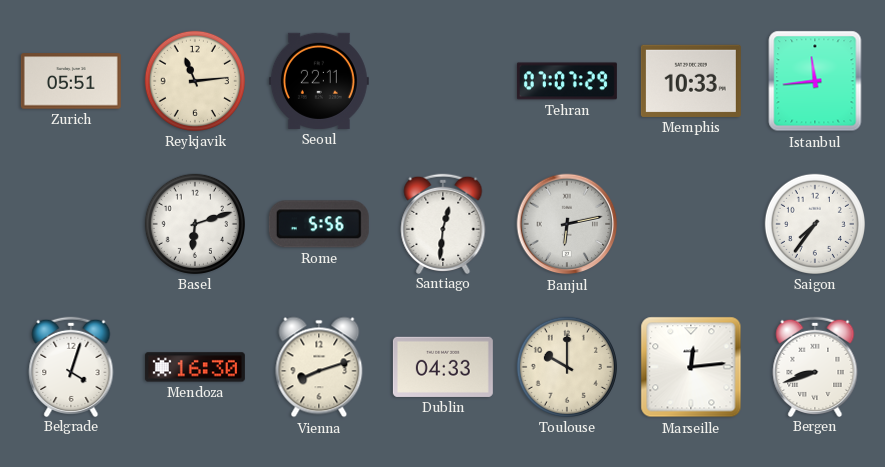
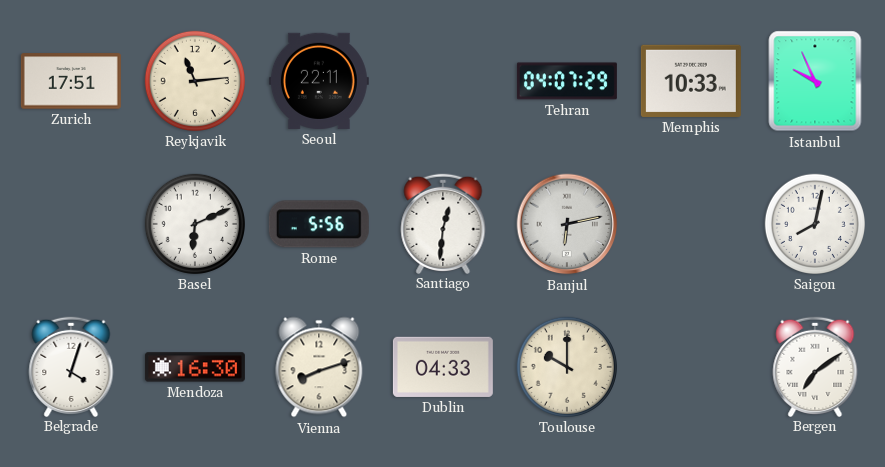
Zurich: 05:51 -> 17:51
Tehran: 07:07 -> 04:07
Istanbul: 11:44 -> 9:56
Basel: 6:12 -> 6:11
Saigon: 7:36 -> 8:02
Marseille: 12:14 -> none
Bergen: 8:42 -> 7:09
